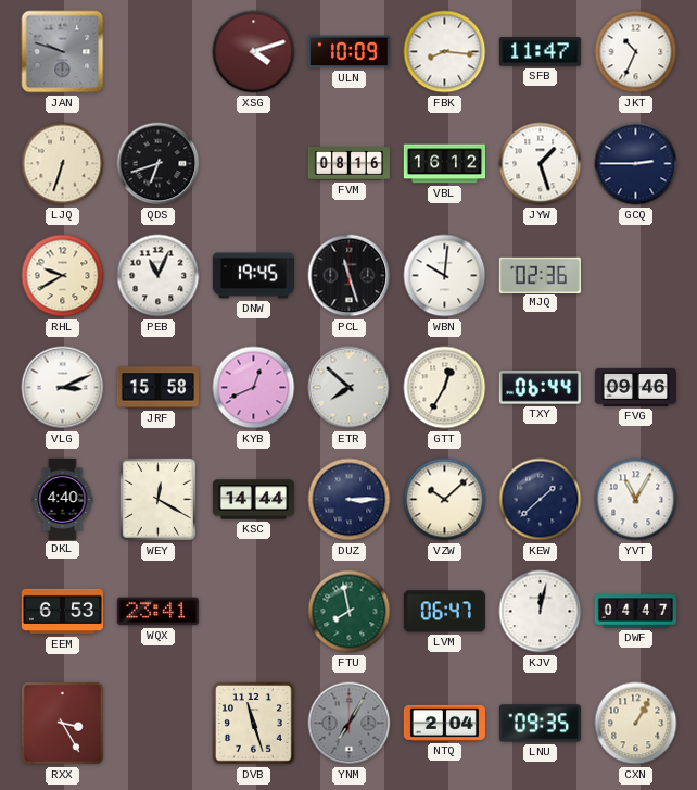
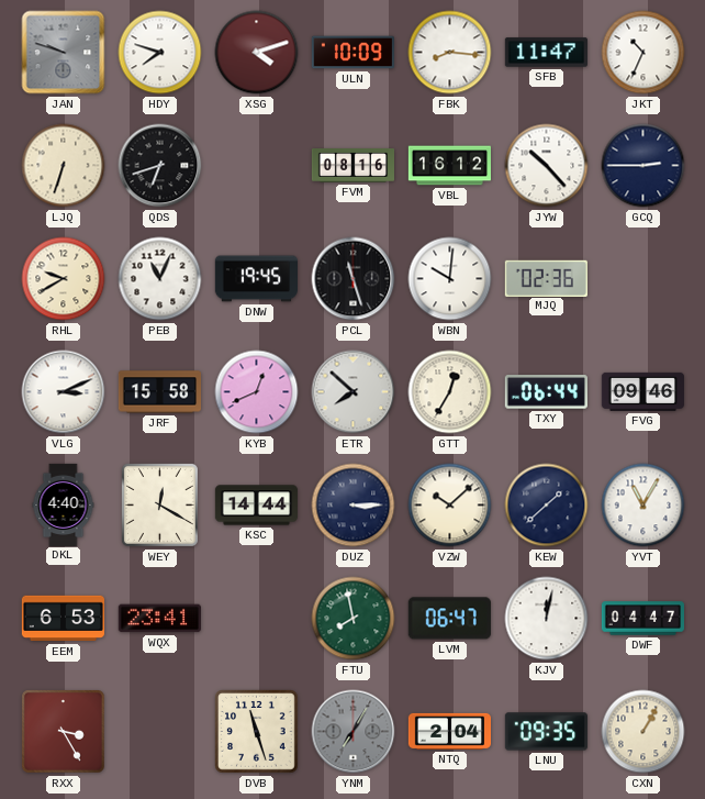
HDY: none -> 7:48
JYW: 1:27 -> 10:23
